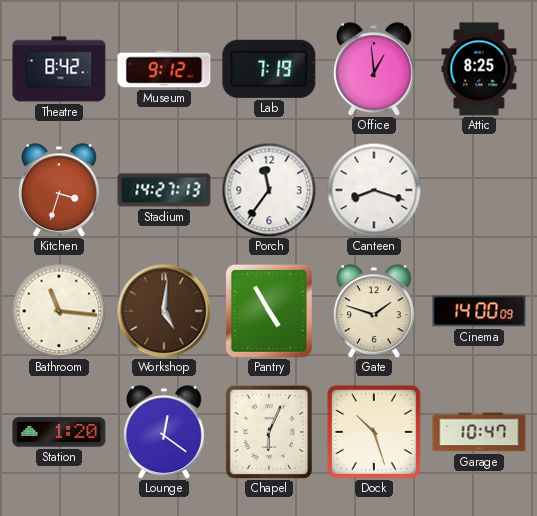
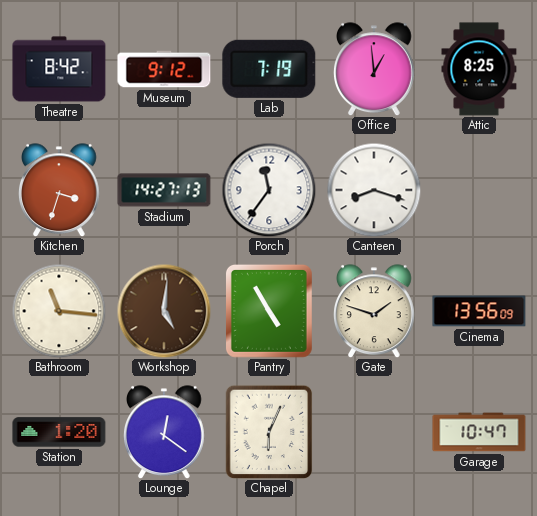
Cinema: 14:00 -> 13:56
Dock: 10:27 -> none
